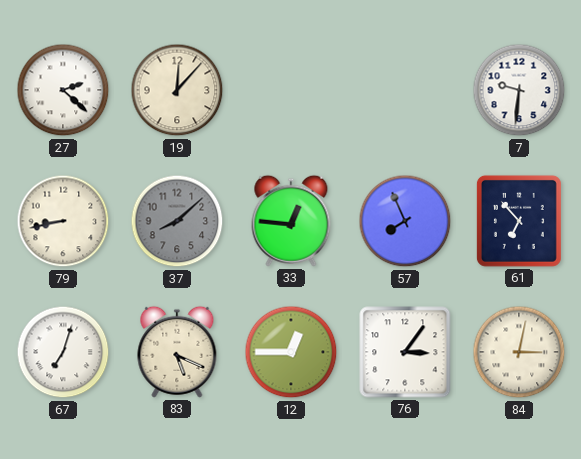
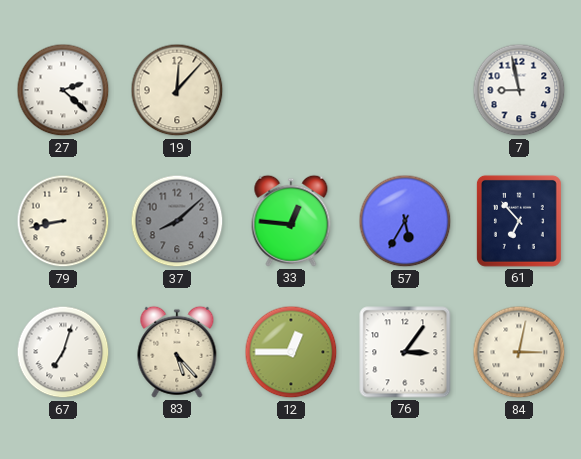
7: 9:31 -> 8:58
57: 7:56 -> 5:35
83: 5:19 -> 5:23
